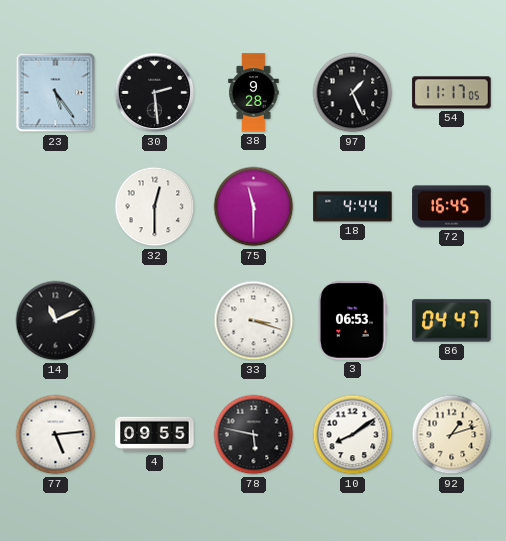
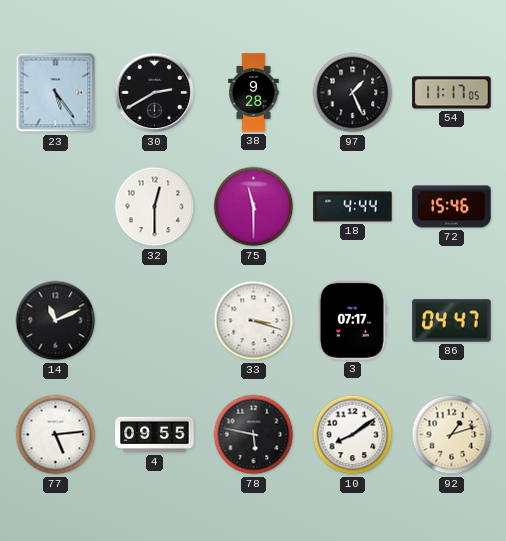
30: 2:29 -> 2:40
72: 16:45 -> 15:46
3: 06:53 -> 07:17
